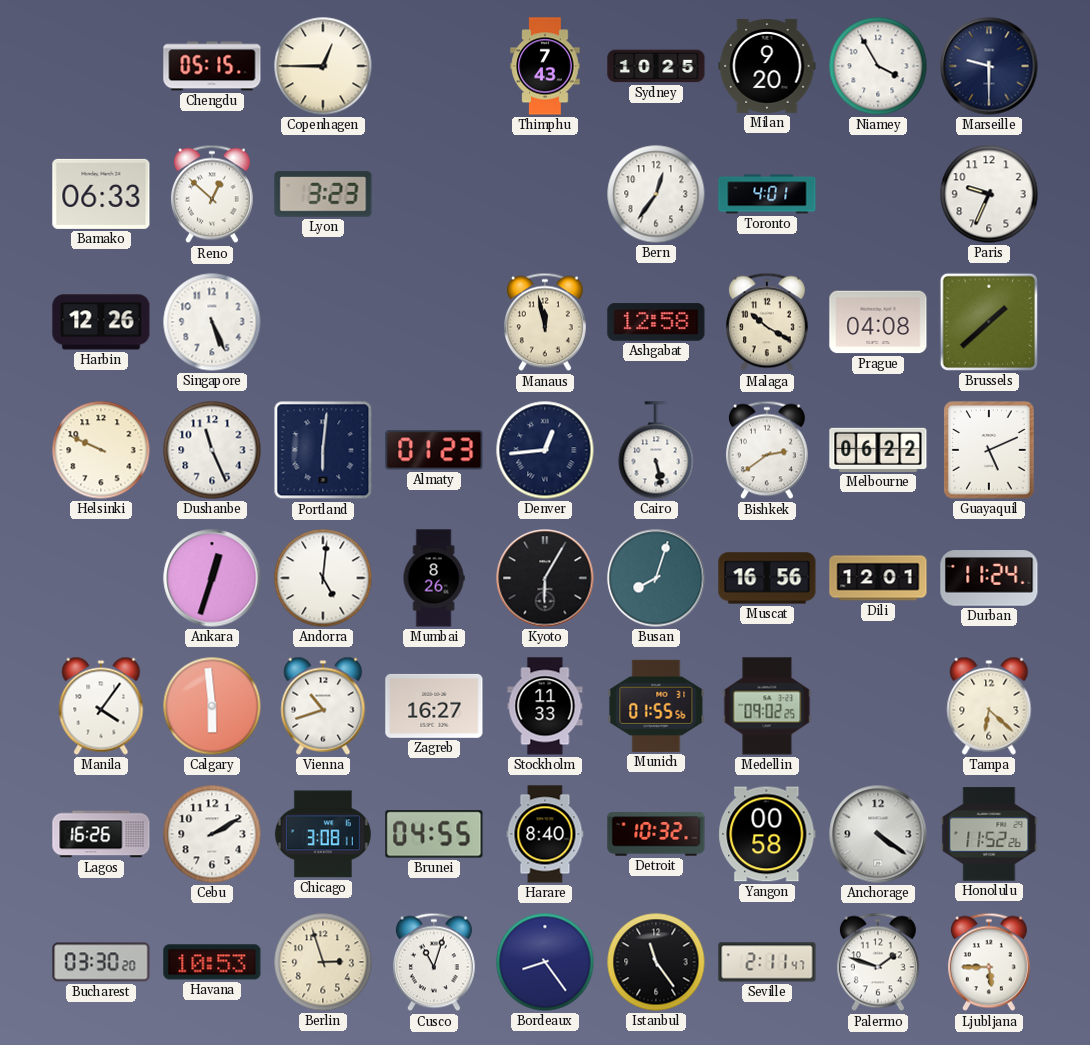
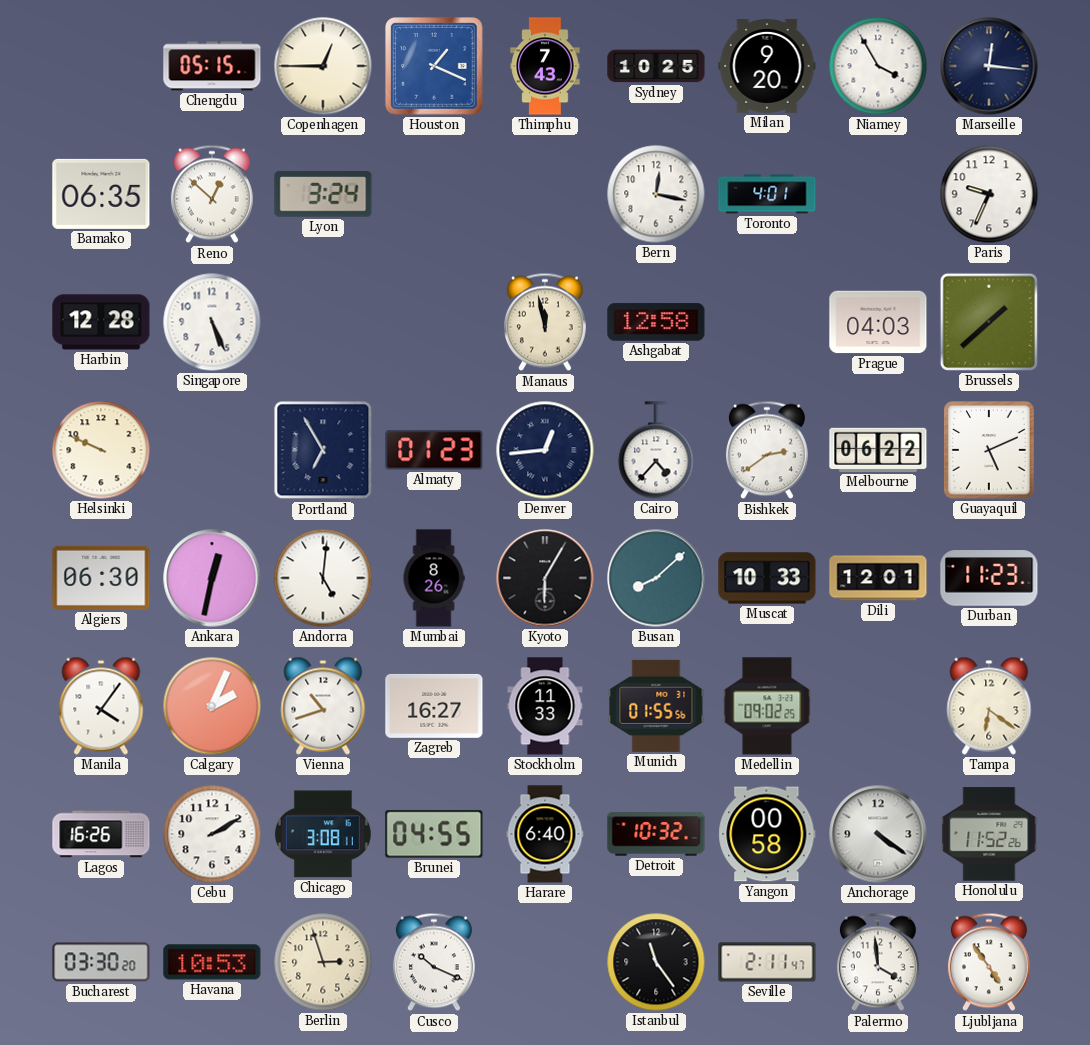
Houston: none -> 1:19
Marseille: 9:30 -> 12:16
Bamako: 06:33 -> 06:35
Lyon: 3:23 -> 3:24
Bern: 12:36 -> 12:17
Harbin: 12:26 -> 12:28
Malaga: 10:20 -> none
Prague: 04:08 -> 04:03
Dushanbe: 11:26 -> none
Portland: 6:01 -> 6:55
Cairo: 5:28 -> 4:37
Algiers: none -> 06:30
Ankara: 12:33 -> 12:32
Busan: 8:03 -> 8:08
Muscat: 16:56 -> 10:33
Durban: 11:24 -> 11:23
Calgary: 5:59 -> 2:04
Tampa: 6:22 -> 6:21
Harare: 8:40 -> 6:40
Cusco: 11:03 -> 10:19
Bordeaux: 8:24 -> none
Palermo: 1:48 -> 3:59
Ljubljana: 5:45 -> 4:54
